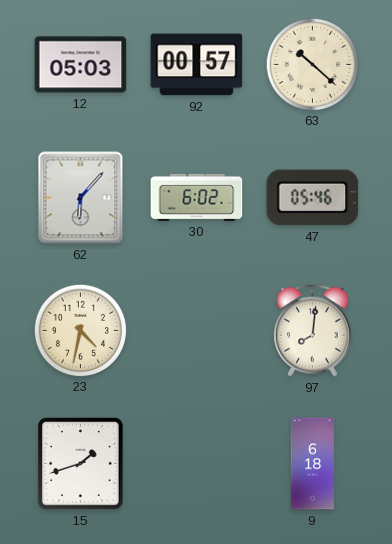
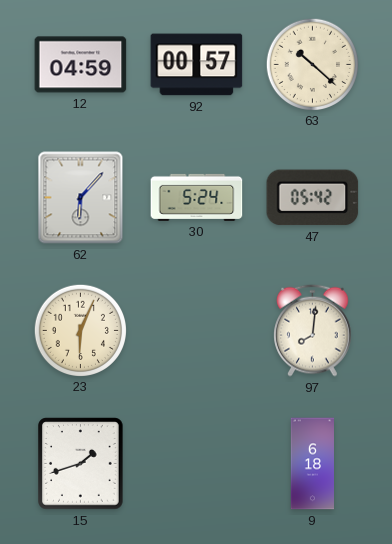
12: 05:03 -> 04:59
30: 6:02 -> 5:24
47: 05:46 -> 05:42
23: 4:32 -> 6:04
